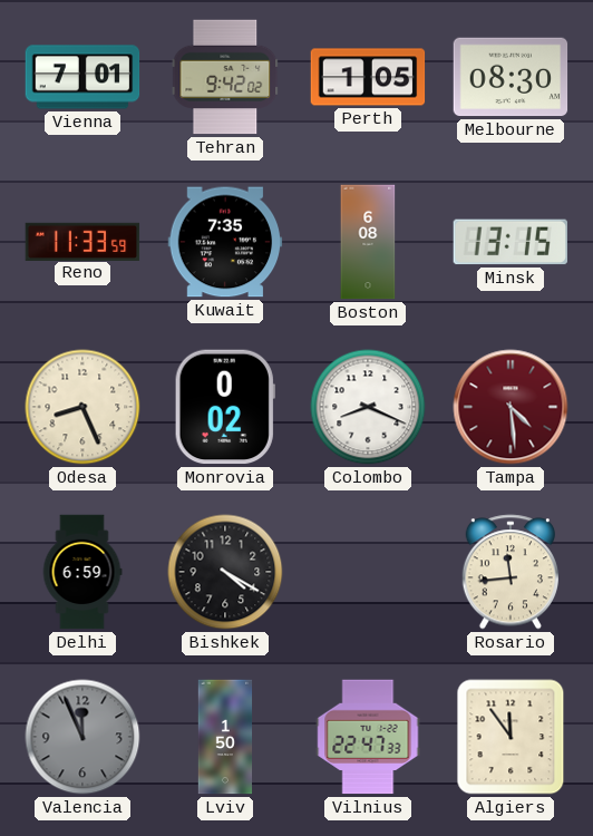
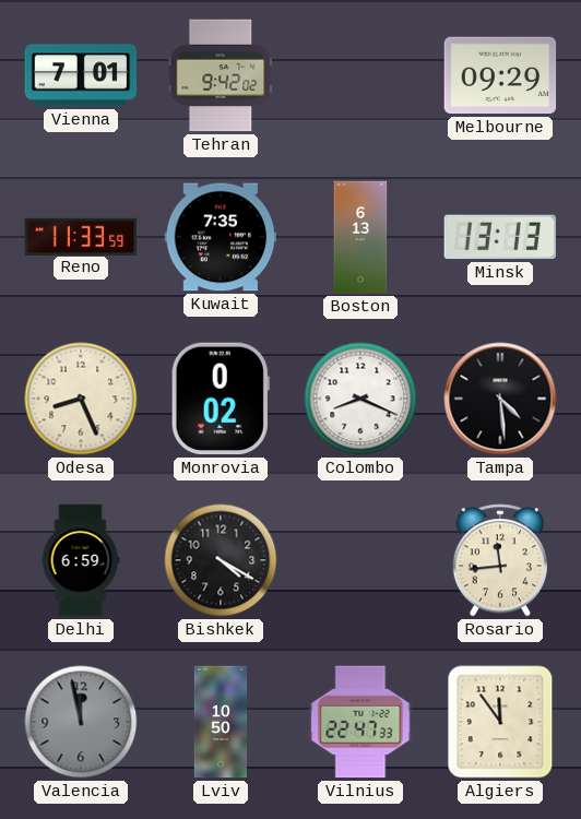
Perth: 1:05 -> none
Melbourne: 08:30 -> 09:29
Boston: 6:08 -> 6:13
Minsk: 13:15 -> 13:13
Tampa dial: burgundy -> black
Valencia: 11:56 -> 11:58
Lviv: 1:50 -> 10:50
